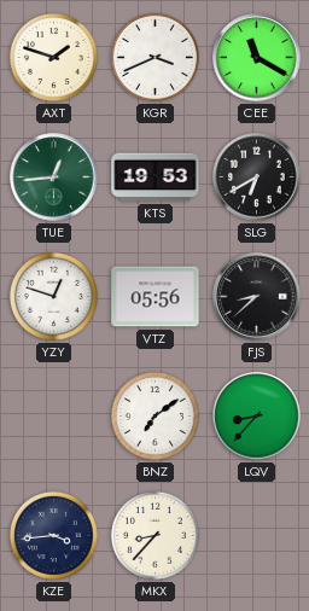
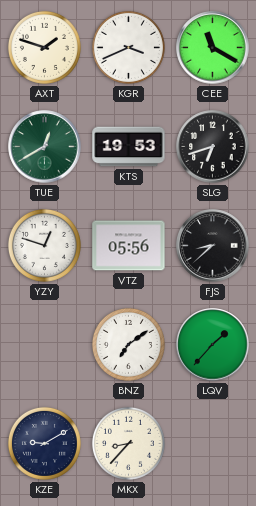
TUE: 12:44 -> 12:40
SLG: 6:40 -> 6:42
LQV: 8:37 -> 1:37
KZE: 3:44 -> 9:10
